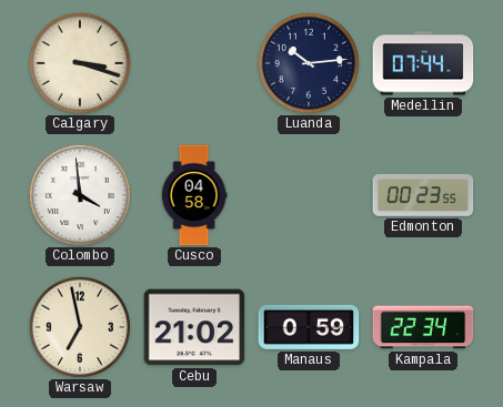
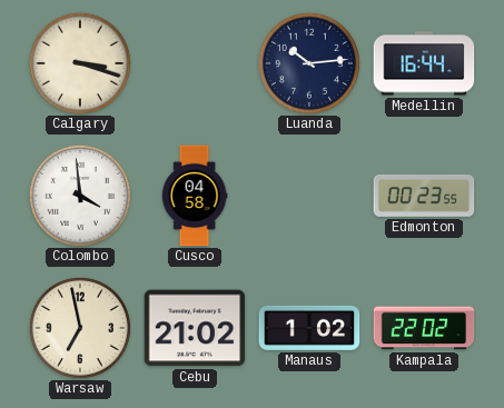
Medellin: 07:44 -> 16:44
Manaus: 0:59 -> 1:02
Kampala: 22:34 -> 22:02
